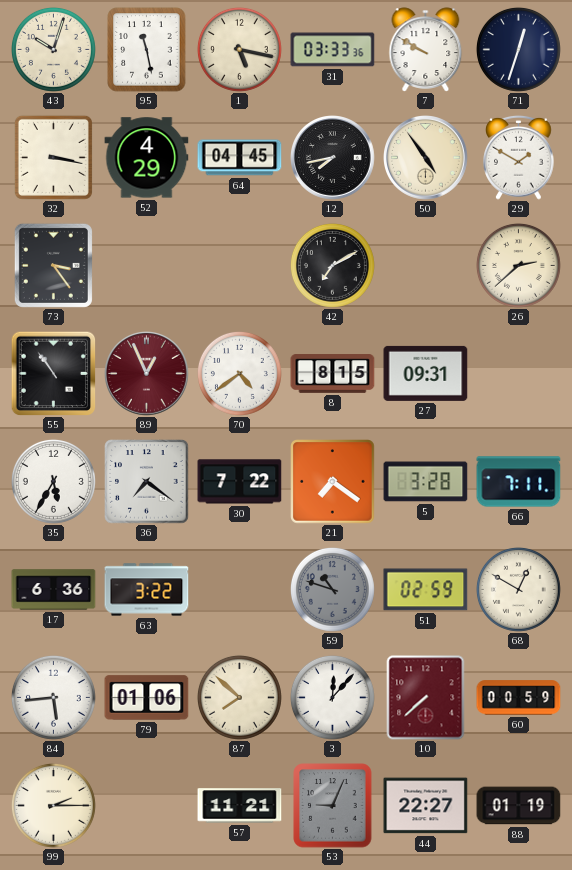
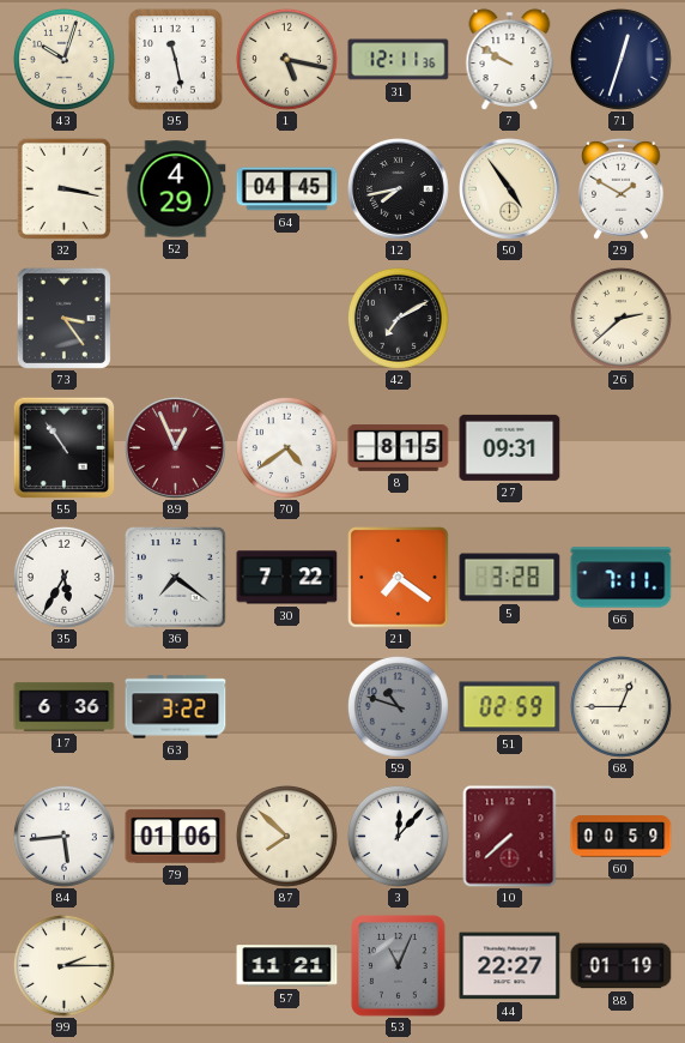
31: 03:33 -> 12:11
68: 12:50 -> 12:45
53: 9:04 -> 11:04
